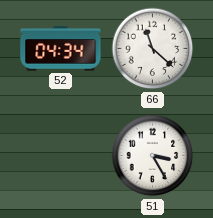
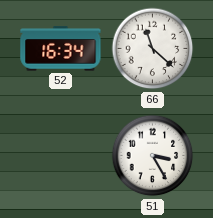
52: 04:34 -> 16:34
